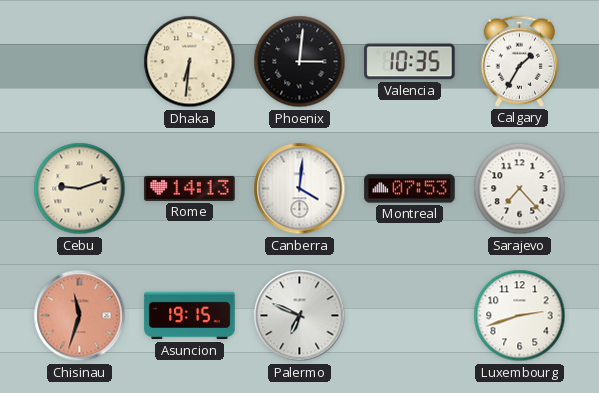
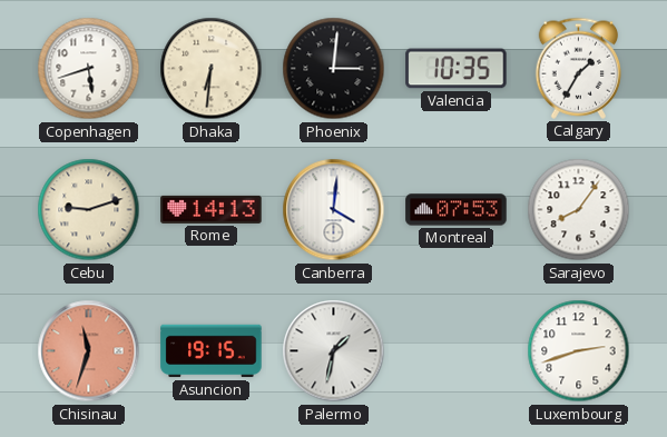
Copenhagen: none -> 5:42
Sarajevo: 7:23 -> 8:06
Palermo: 6:49 -> 1:32
